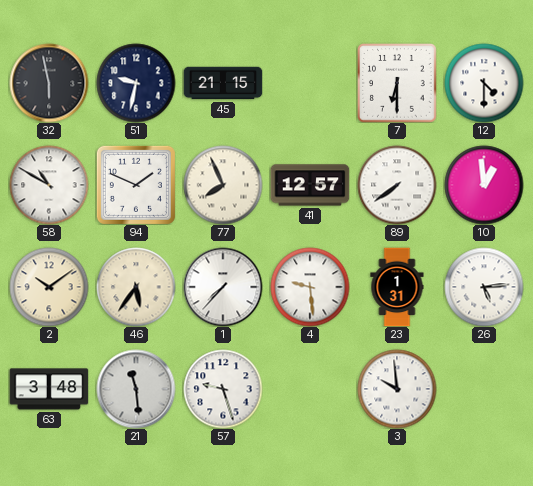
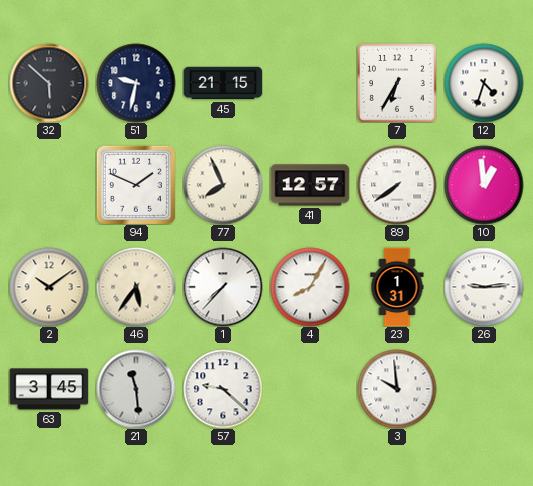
32: 5:58 -> 5:52
7: 6:30 -> 6:35
12: 4:30 -> 4:33
58: 10:50 -> none
4: 9:29 -> 8:05
26: 5:14 -> 9:14
63: 3:48 -> 3:45
57: 9:27 -> 9:22
